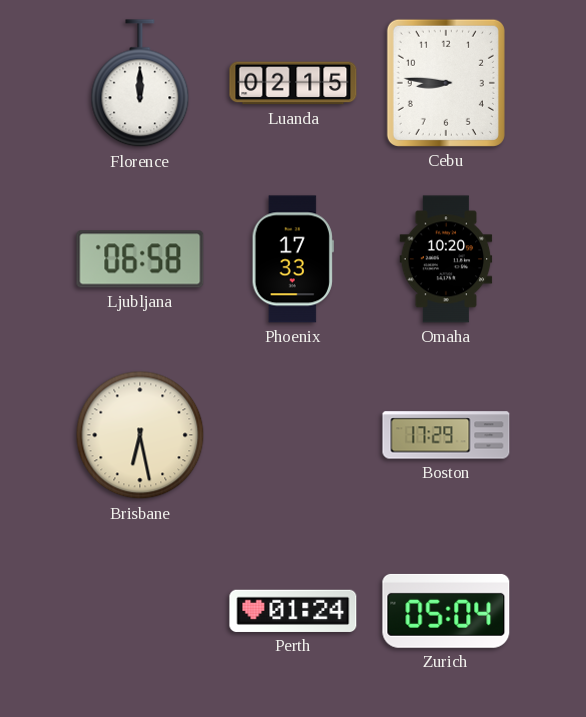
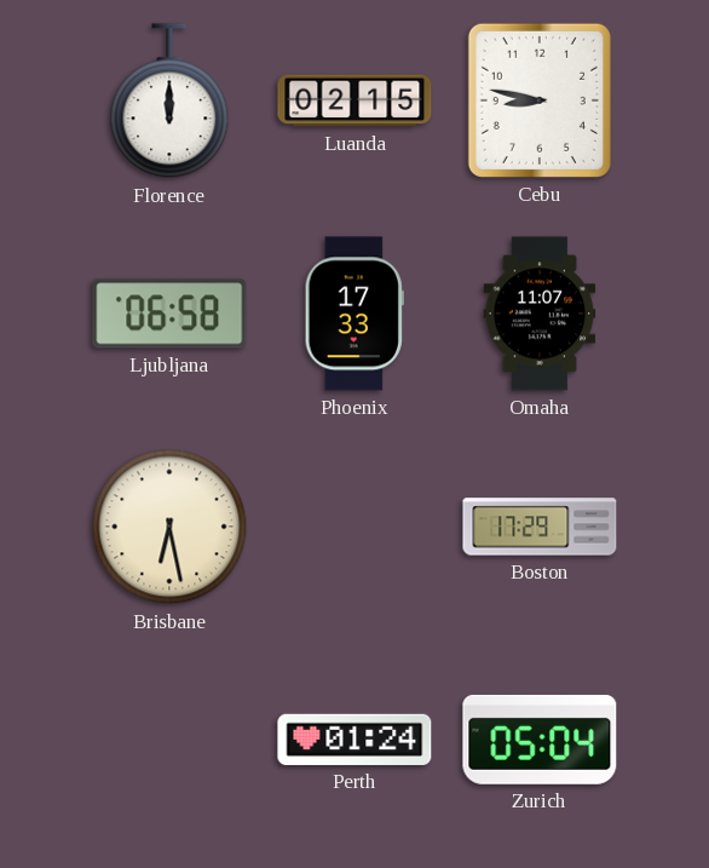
Cebu: 8:46 -> 8:47
Omaha: 10:20 -> 11:07
